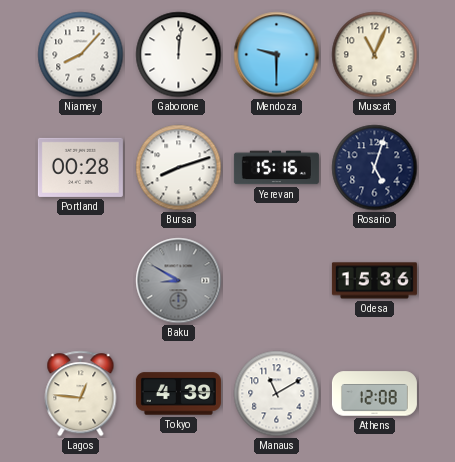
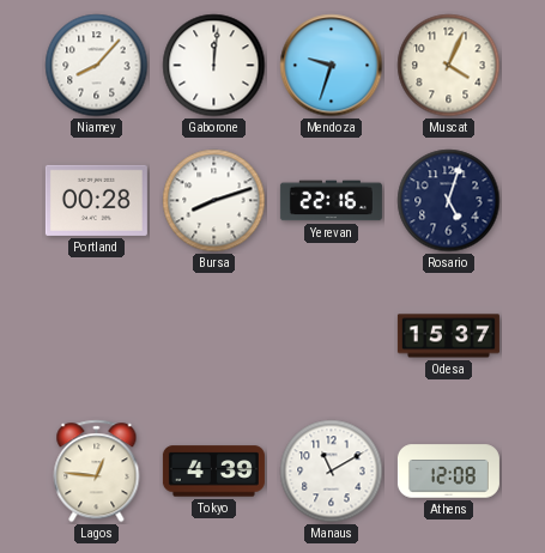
Mendoza: 9:30 -> 9:33
Muscat: 11:04 -> 4:04
Yerevan: 15:16 -> 22:16
Baku: 8:50 -> none
Odesa: 15:36 -> 15:37
